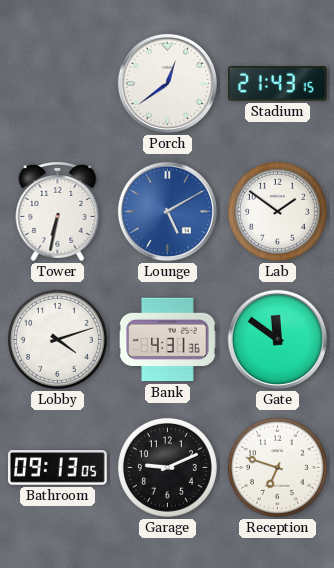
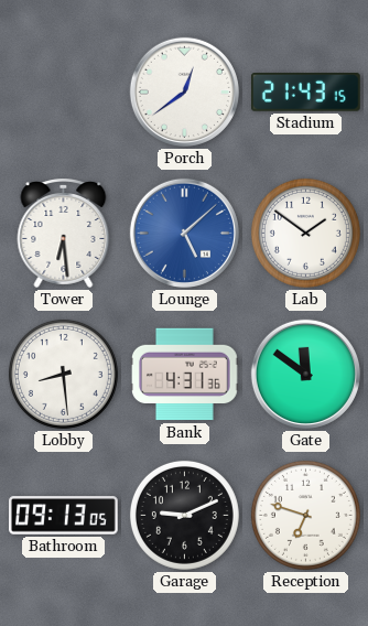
Tower: 6:32 -> 6:29
Lounge: 5:10 -> 5:08
Lobby: 4:12 -> 8:29
